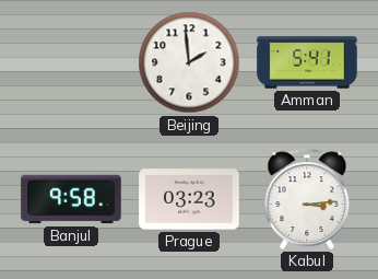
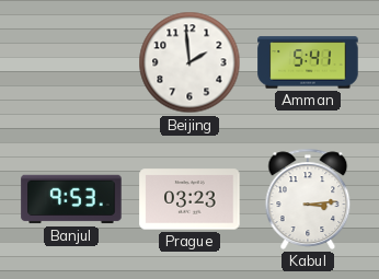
Banjul: 9:58 -> 9:53
